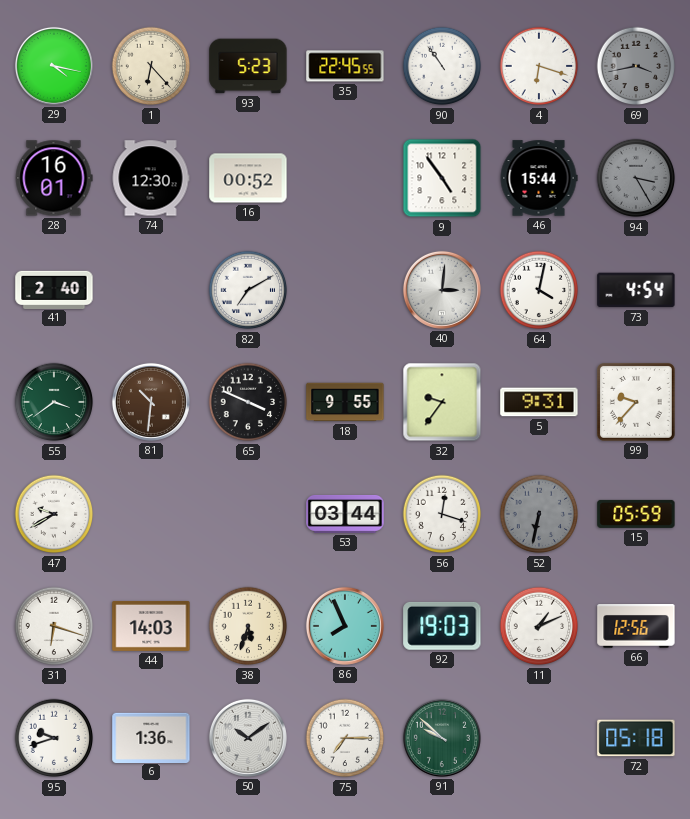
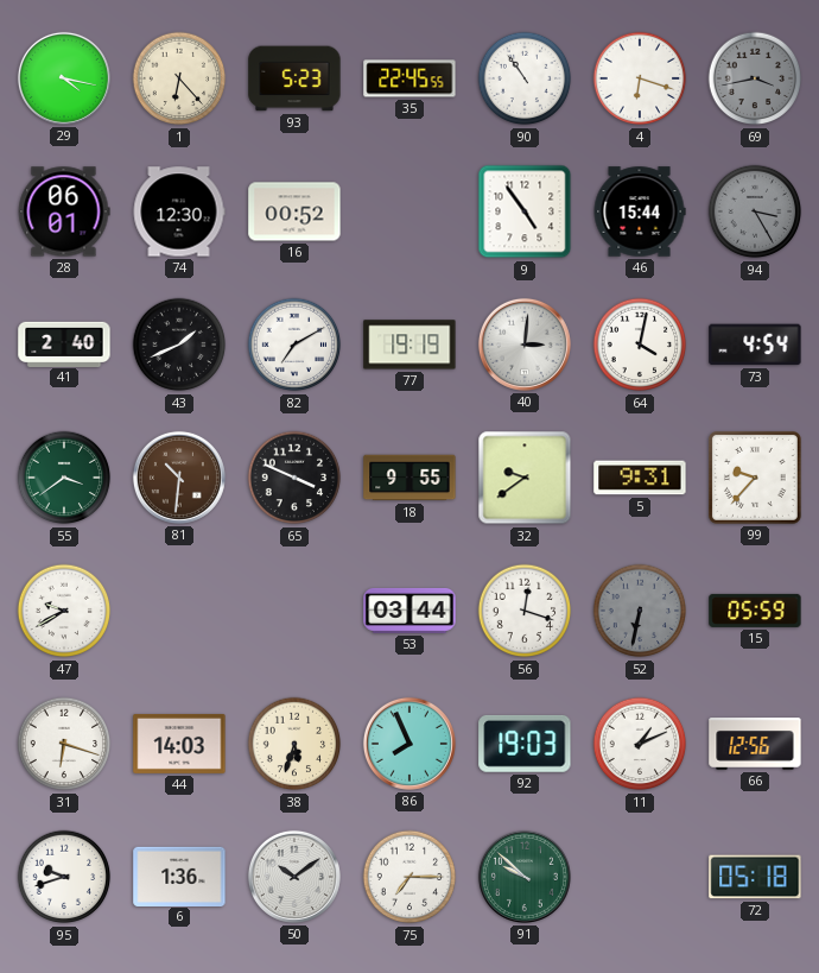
28: 16:01 -> 06:01
43: none -> 1:41
77: none -> 19:19
32: 9:36 -> 9:39
